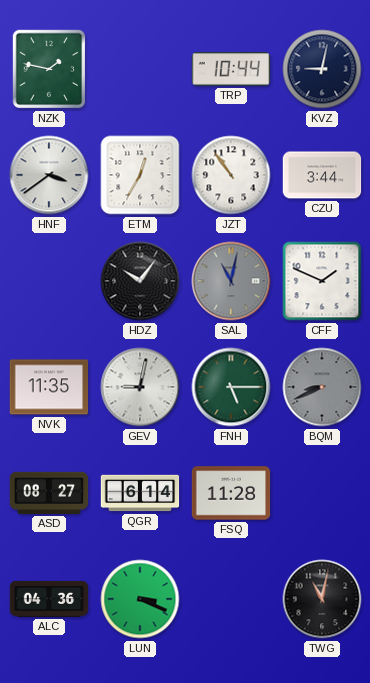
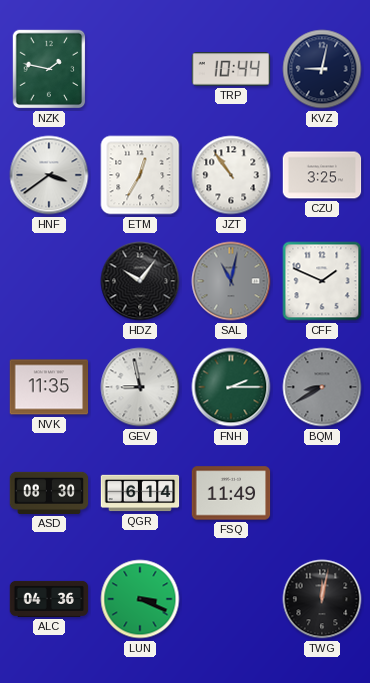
CZU: 3:44 -> 3:25
GEV: 9:02 -> 8:58
FNH: 5:15 -> 2:15
BQM: 8:41 -> 8:40
ASD: 08:27 -> 08:30
FSQ: 11:28 -> 11:49
TWG: 11:02 -> 12:02
